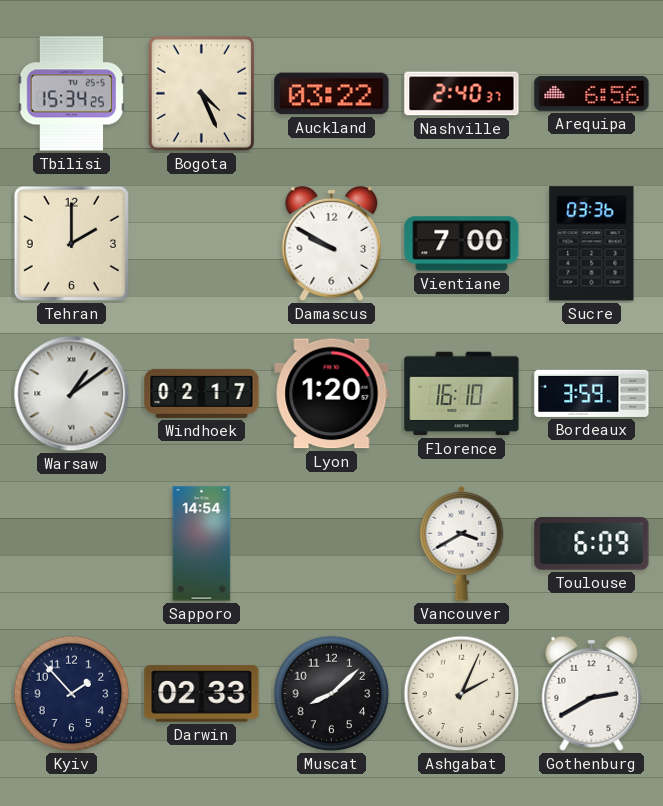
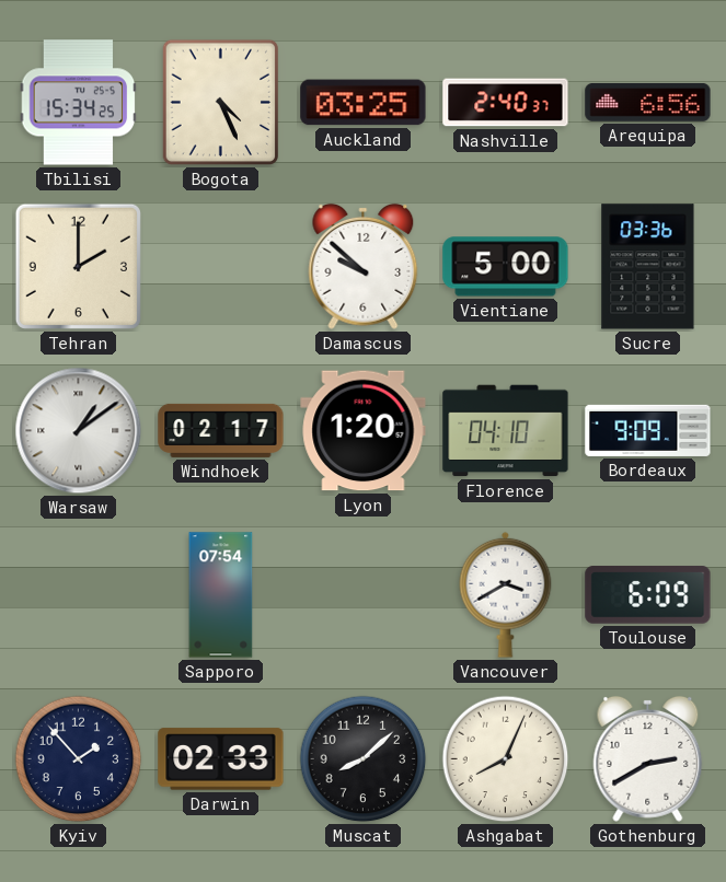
Auckland: 03:22 -> 03:25
Damascus: 9:50 -> 9:52
Vientiane: 7:00 -> 5:00
Florence: 16:10 -> 04:10
Bordeaux: 3:59 -> 9:09
Sapporo: 14:54 -> 07:54
Ashgabat: 2:04 -> 8:04
